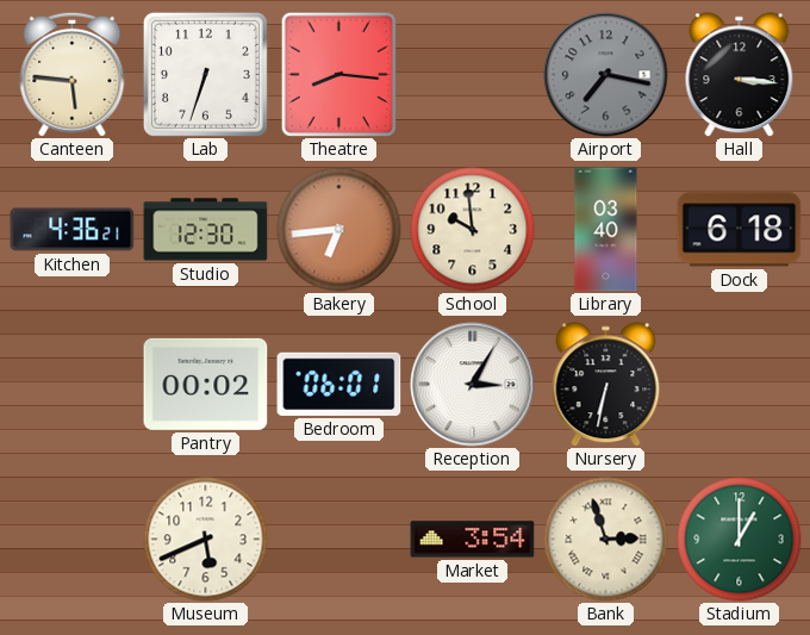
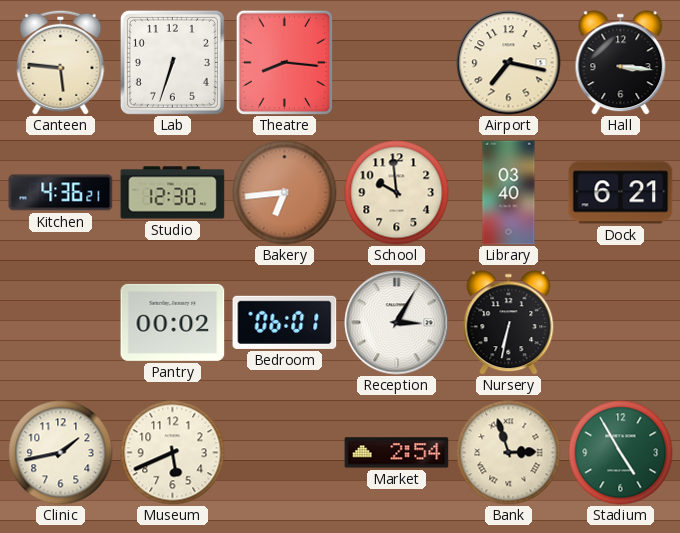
Airport dial: grey -> cream
Dock: 6:18 -> 6:21
Clinic: none -> 1:43
Market: 3:54 -> 2:54
Stadium: 1:00 -> 4:55
